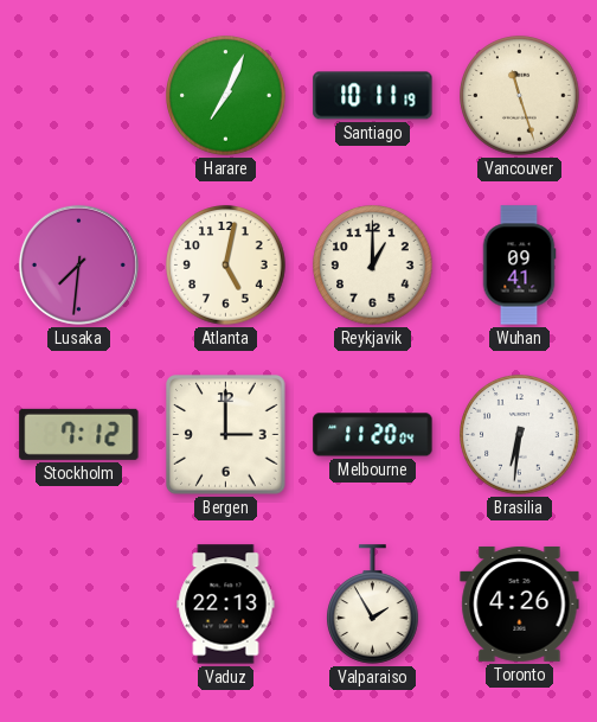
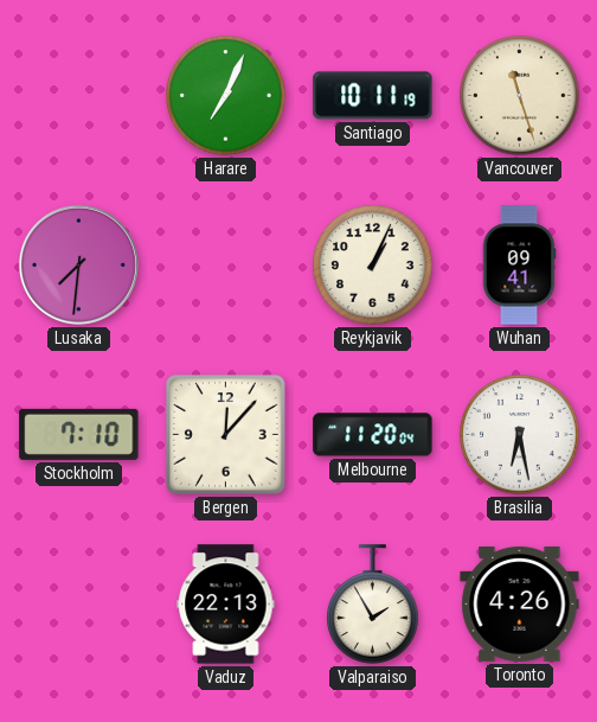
Atlanta: 5:02 -> none
Reykjavik: 1:00 -> 1:04
Stockholm: 7:12 -> 7:10
Bergen: 3:00 -> 12:07
Brasilia: 6:31 -> 6:28
